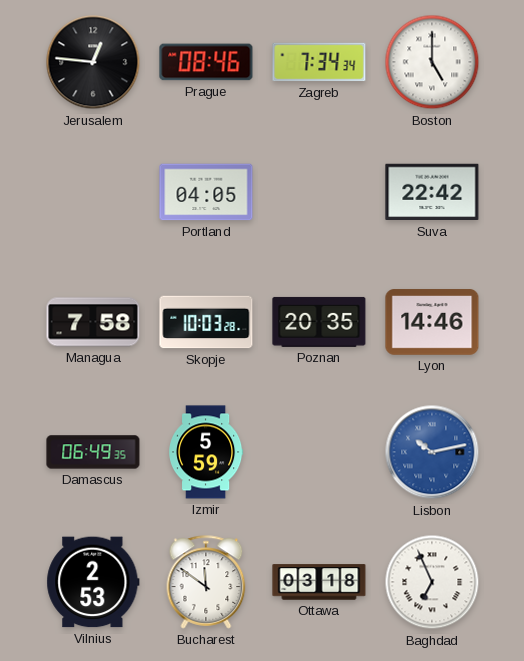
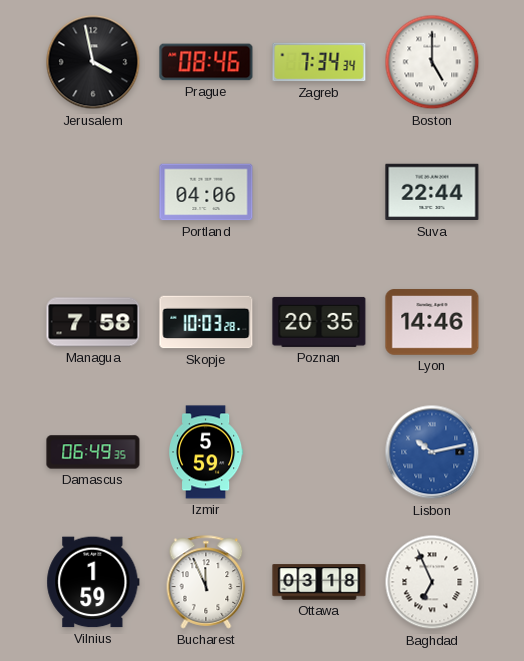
Jerusalem: 12:46 -> 3:58
Portland: 04:05 -> 04:06
Suva: 22:42 -> 22:44
Vilnius: 2:53 -> 1:59
Bucharest: 11:51 -> 11:56
